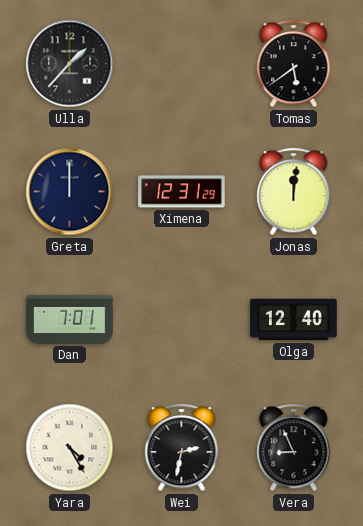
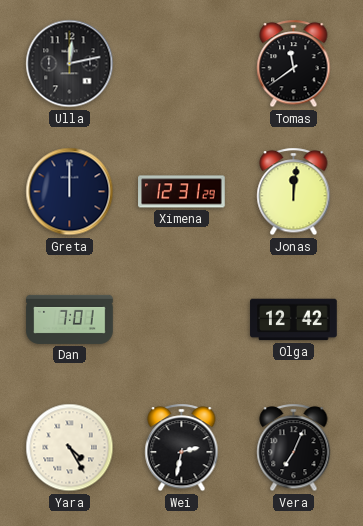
Ulla: 1:37 -> 12:13
Tomas: 5:39 -> 11:39
Olga: 12:40 -> 12:42
Vera: 8:56 -> 7:04
